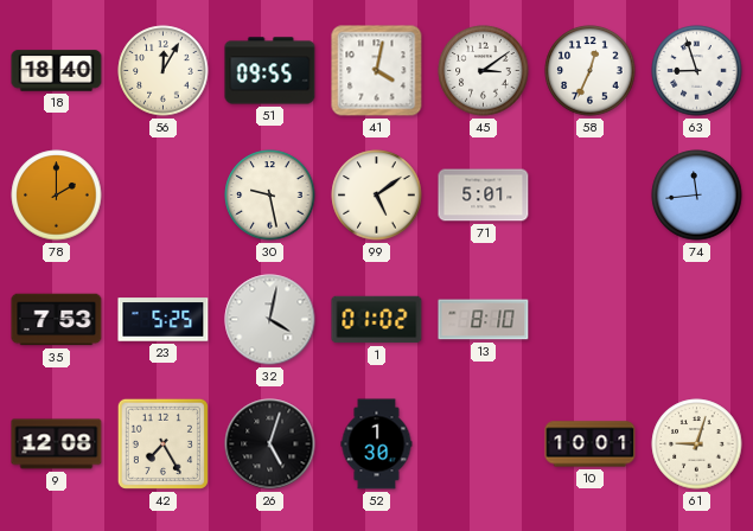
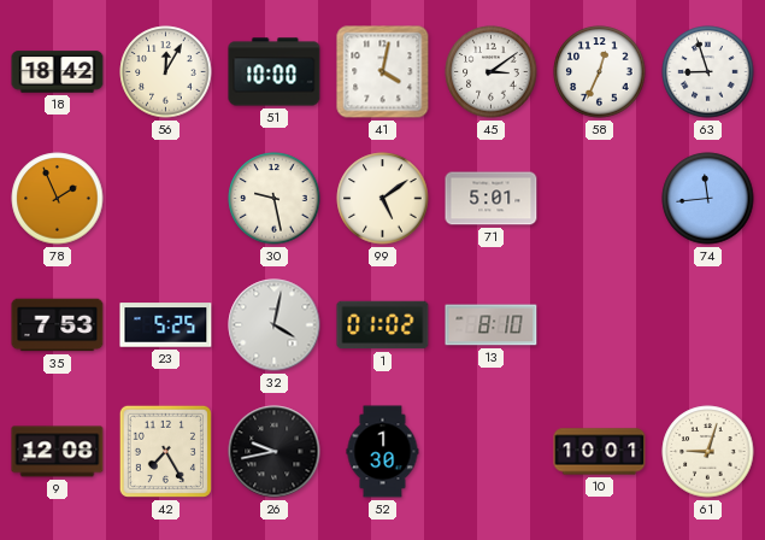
18: 18:40 -> 18:42
51: 09:55 -> 10:00
78: 2:00 -> 1:56
26: 5:03 -> 9:43
